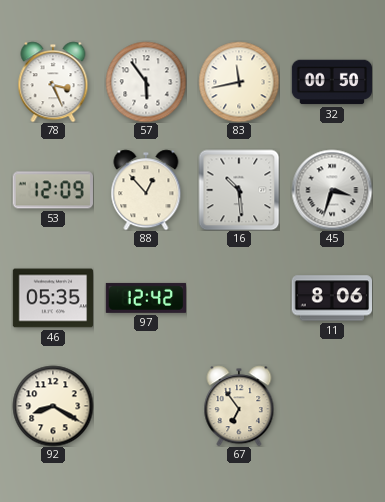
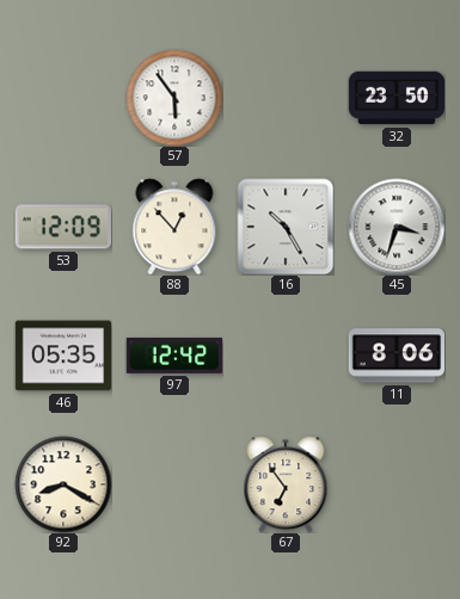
78: 3:26 -> none
83: 11:43 -> none
32: 00:50 -> 23:50
16: 10:29 -> 10:25
